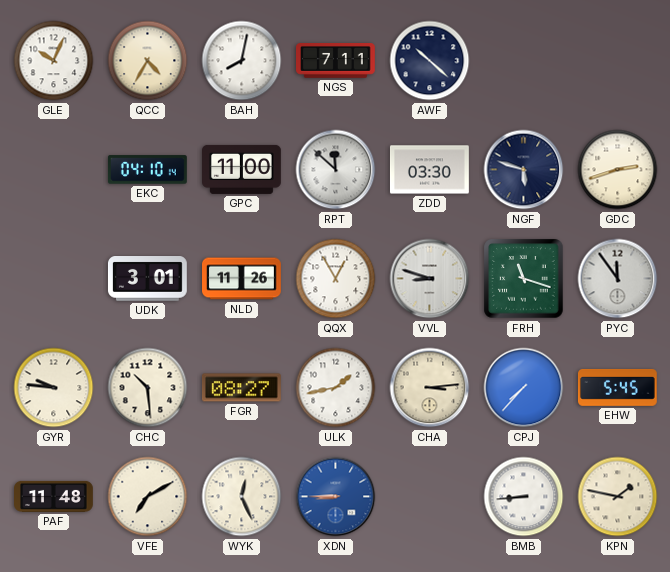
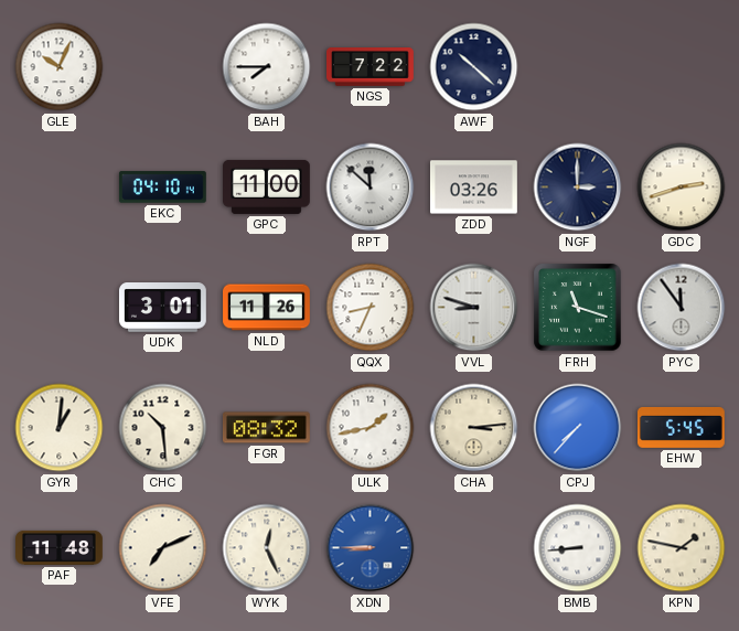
QCC: 4:35 -> none
BAH: 8:02 -> 7:45
NGS: 7:11 -> 7:22
ZDD: 03:30 -> 03:26
NGF: 5:48 -> 3:00
QQX: 12:55 -> 8:34
GYR: 9:46 -> 1:01
FGR: 08:27 -> 08:32
VFE: 7:10 -> 7:11
